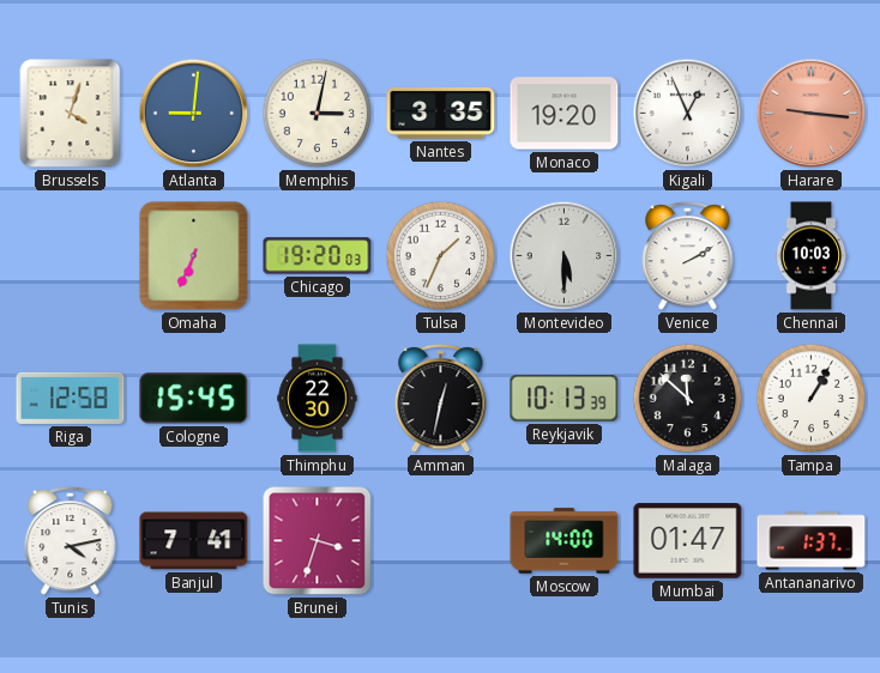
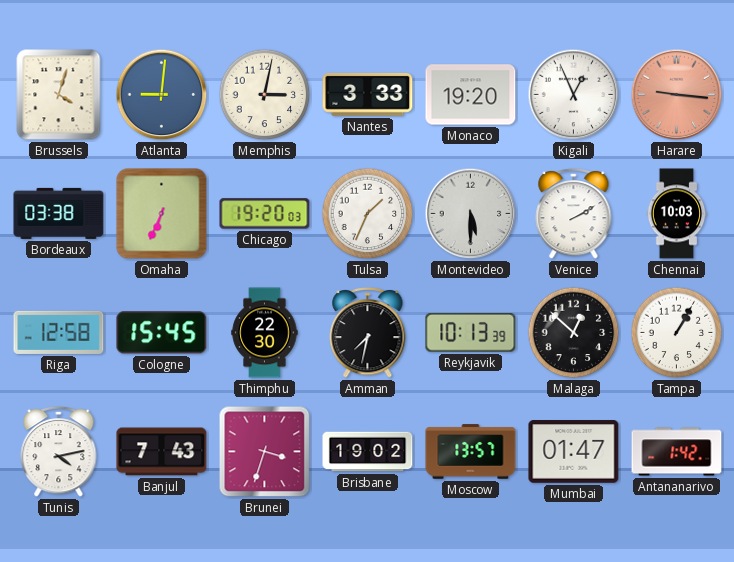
Nantes: 3:35 -> 3:33
Bordeaux: none -> 03:38
Amman: 12:32 -> 7:32
Malaga: 11:52 -> 12:52
Banjul: 7:41 -> 7:43
Brisbane: none -> 19:02
Moscow: 14:00 -> 13:57
Antananarivo: 1:37 -> 1:42
